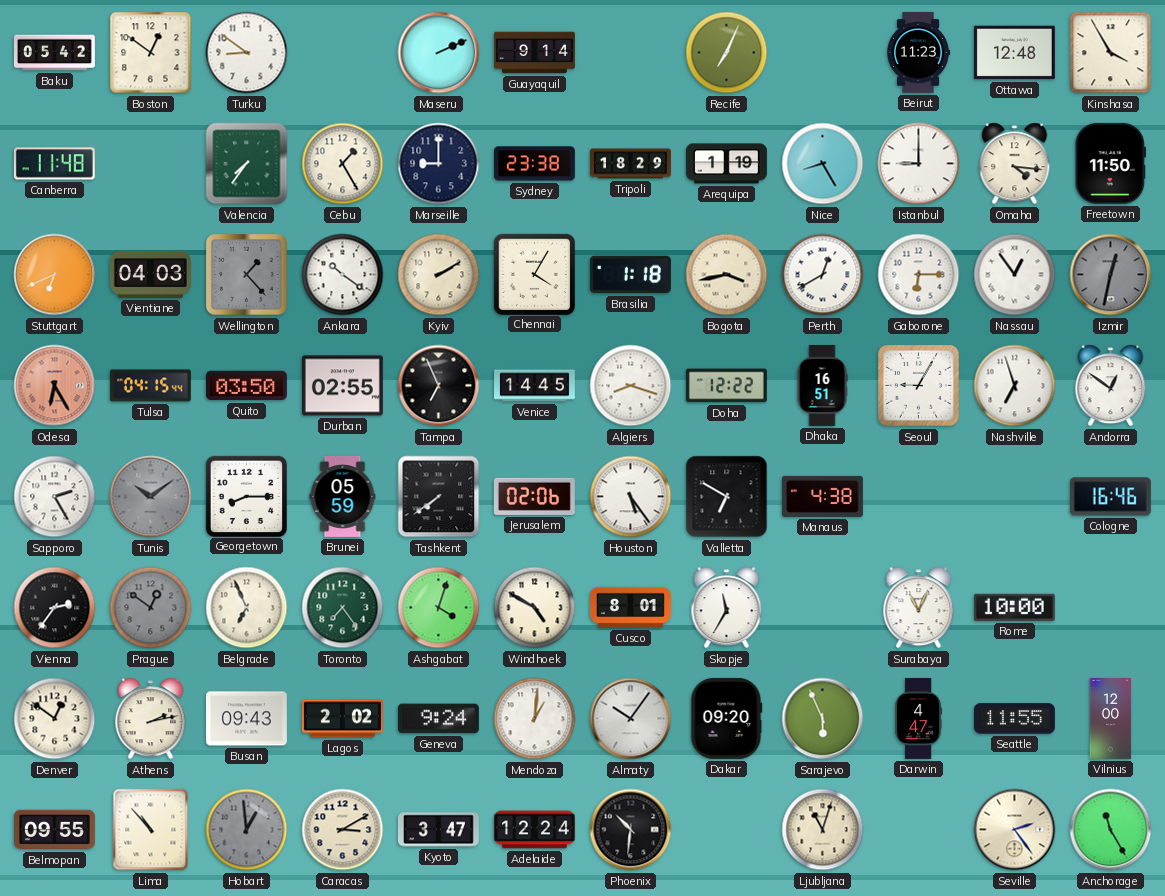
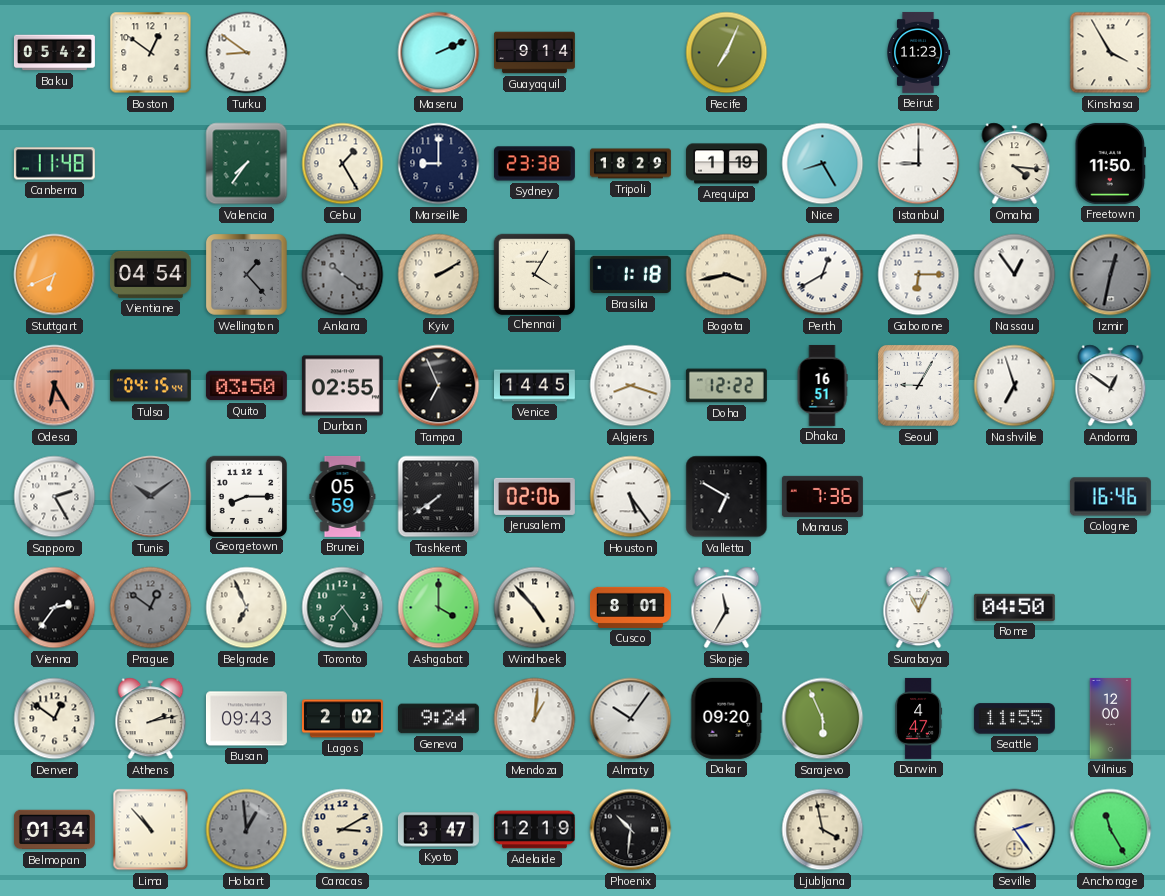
Ottawa: 12:48 -> none
Vientiane: 04:03 -> 04:54
Ankara dial: white -> grey
Manaus: 4:38 -> 7:36
Ashgabat: 4:03 -> 4:00
Windhoek: 4:50 -> 4:53
Rome: 10:00 -> 04:50
Belmopan: 09:55 -> 01:34
Adelaide: 12:24 -> 12:19
Ljubljana: 11:03 -> 3:58
